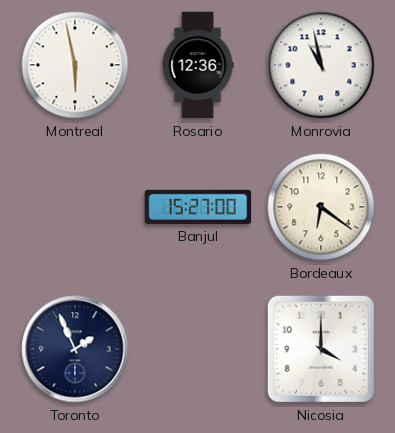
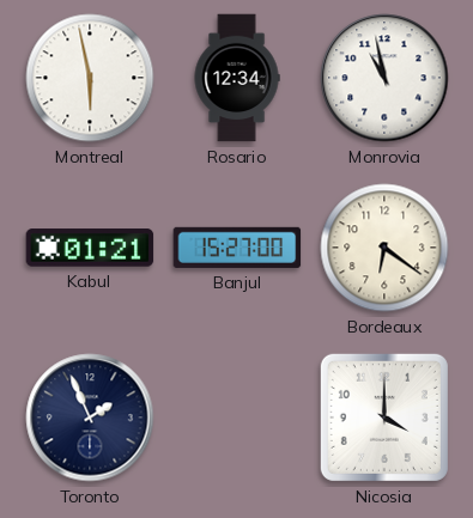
Rosario: 12:36 -> 12:34
Kabul: none -> 01:21
